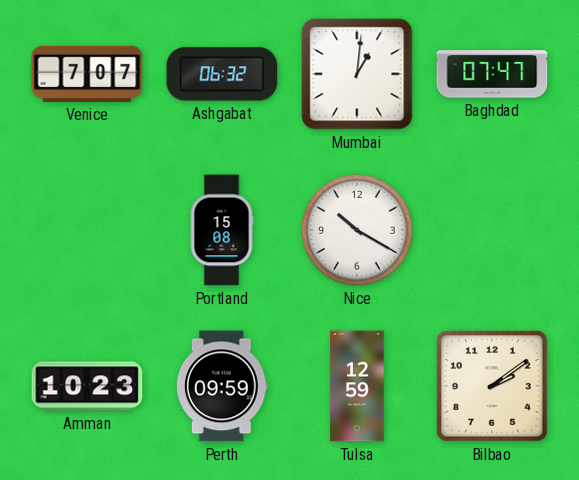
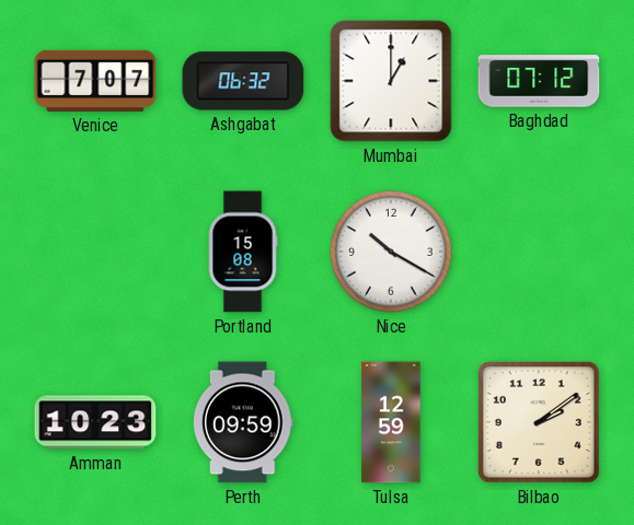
Mumbai: 1:01 -> 1:00
Baghdad: 07:47 -> 07:12
